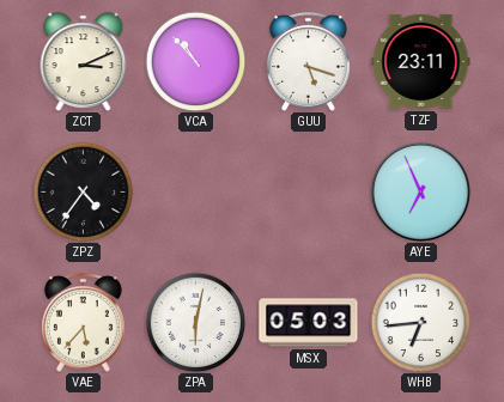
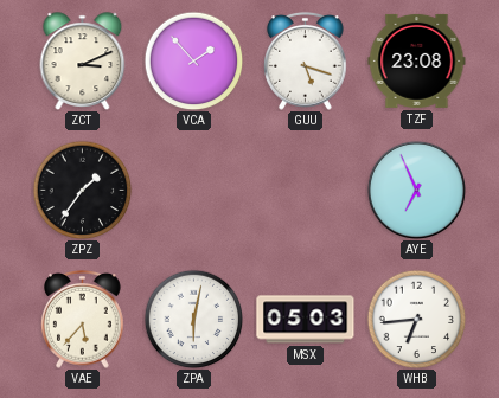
VCA: 10:53 -> 1:53
TZF: 23:11 -> 23:08
ZPZ: 4:36 -> 1:36
